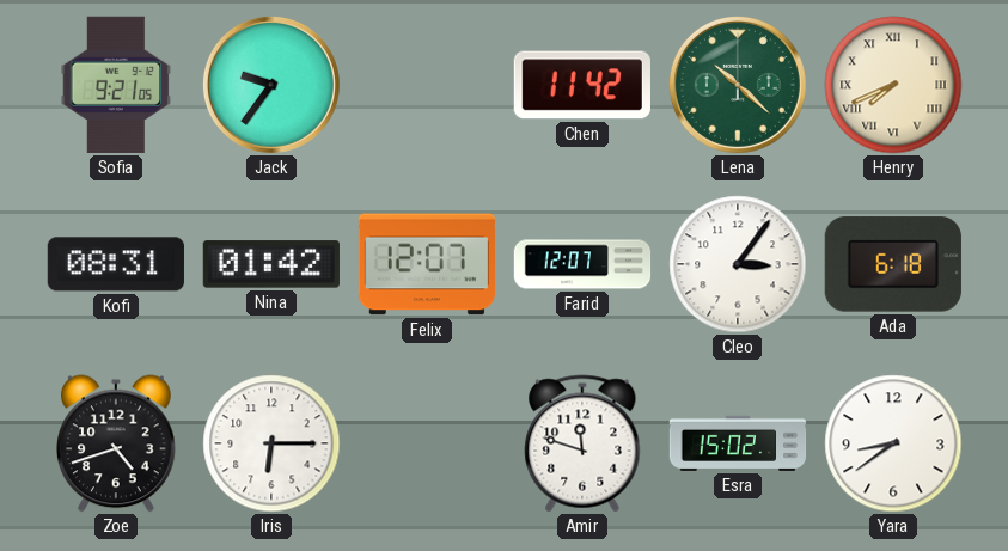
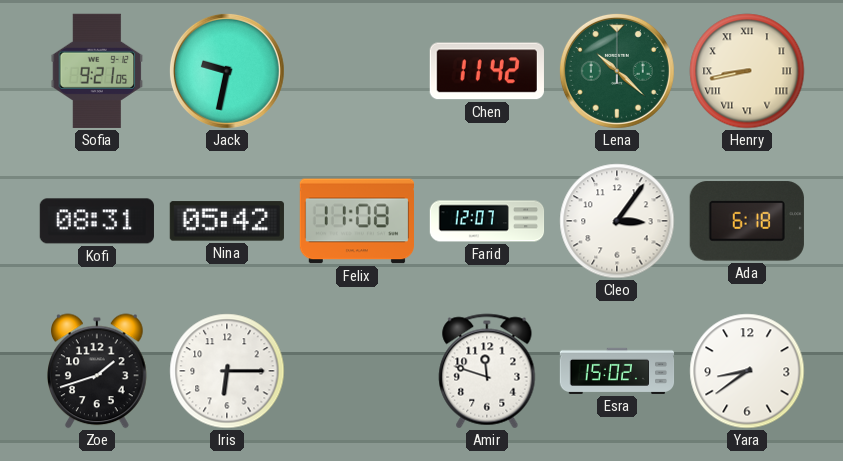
Jack: 9:36 -> 9:32
Henry: 7:41 -> 8:43
Nina: 01:42 -> 05:42
Felix: 12:07 -> 11:08
Zoe: 4:42 -> 1:42
